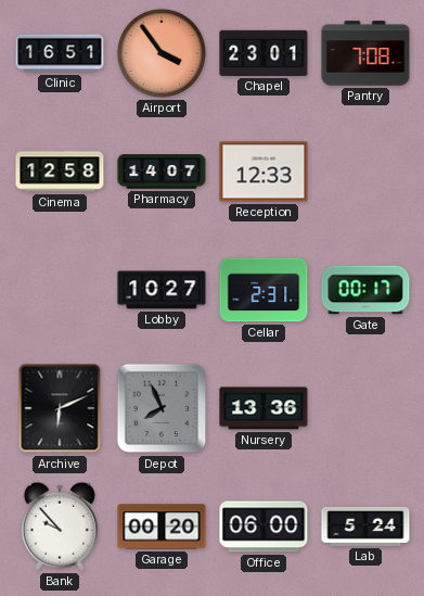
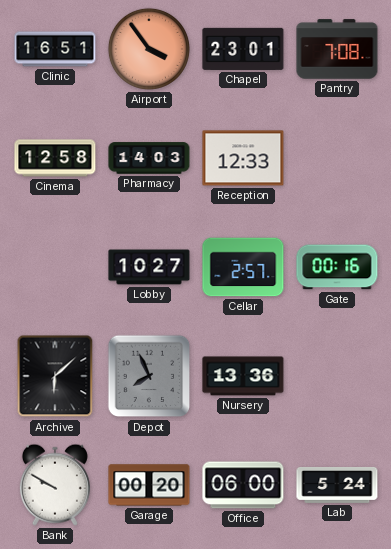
Pharmacy: 14:07 -> 14:03
Cellar: 2:31 -> 2:57
Gate: 00:17 -> 00:16
Archive: 6:11 -> 6:08
Bank: 9:53 -> 9:50
